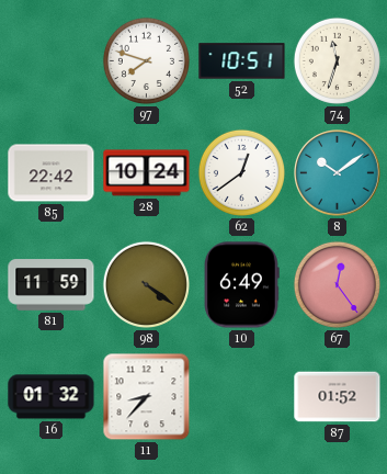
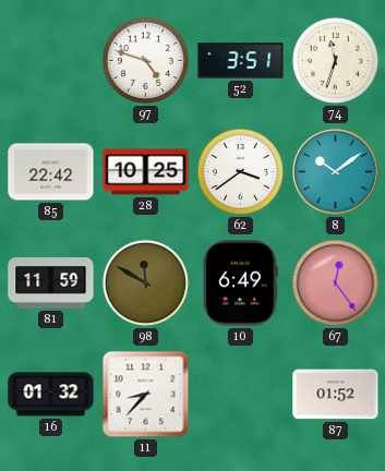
97: 7:48 -> 4:48
52: 10:51 -> 3:51
28: 10:24 -> 10:25
62: 12:39 -> 3:39
98: 4:21 -> 11:50
